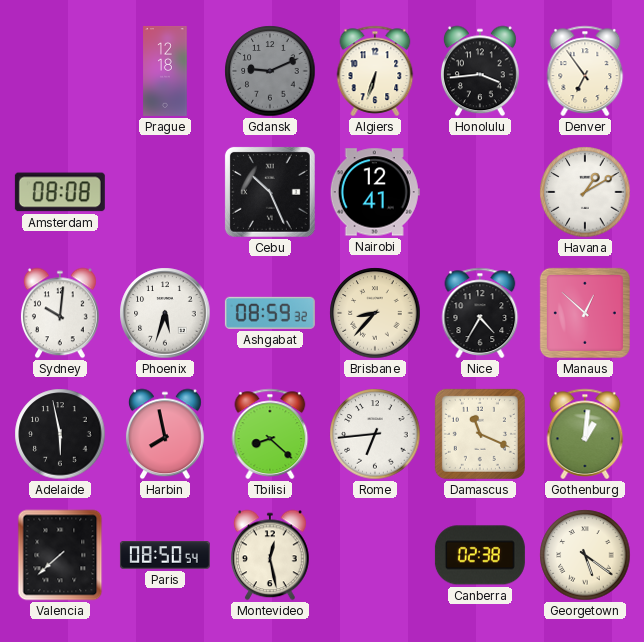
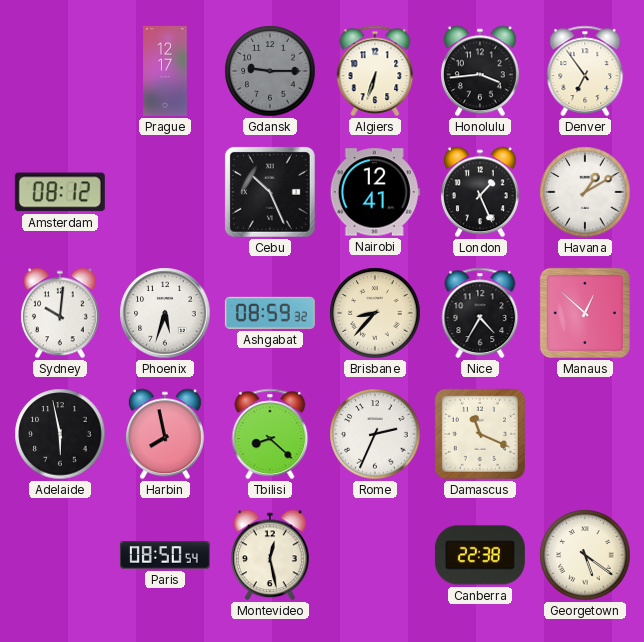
Prague: 12:18 -> 12:17
Gdansk: 9:11 -> 9:15
Amsterdam: 08:08 -> 08:12
London: none -> 1:26
Rome: 6:44 -> 2:34
Gothenburg: 1:01 -> none
Valencia: 7:38 -> none
Canberra: 02:38 -> 22:38
